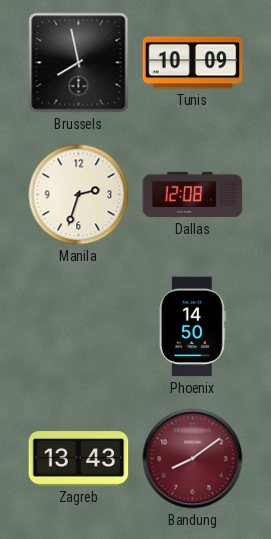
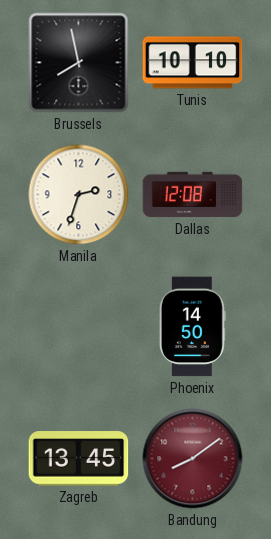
Tunis: 10:09 -> 10:10
Zagreb: 13:43 -> 13:45
